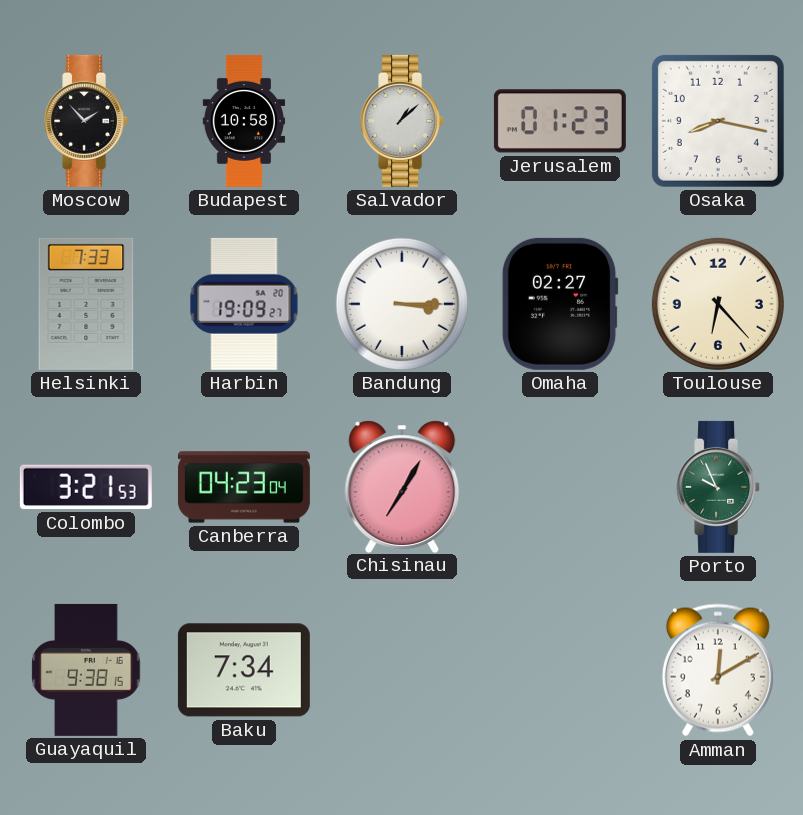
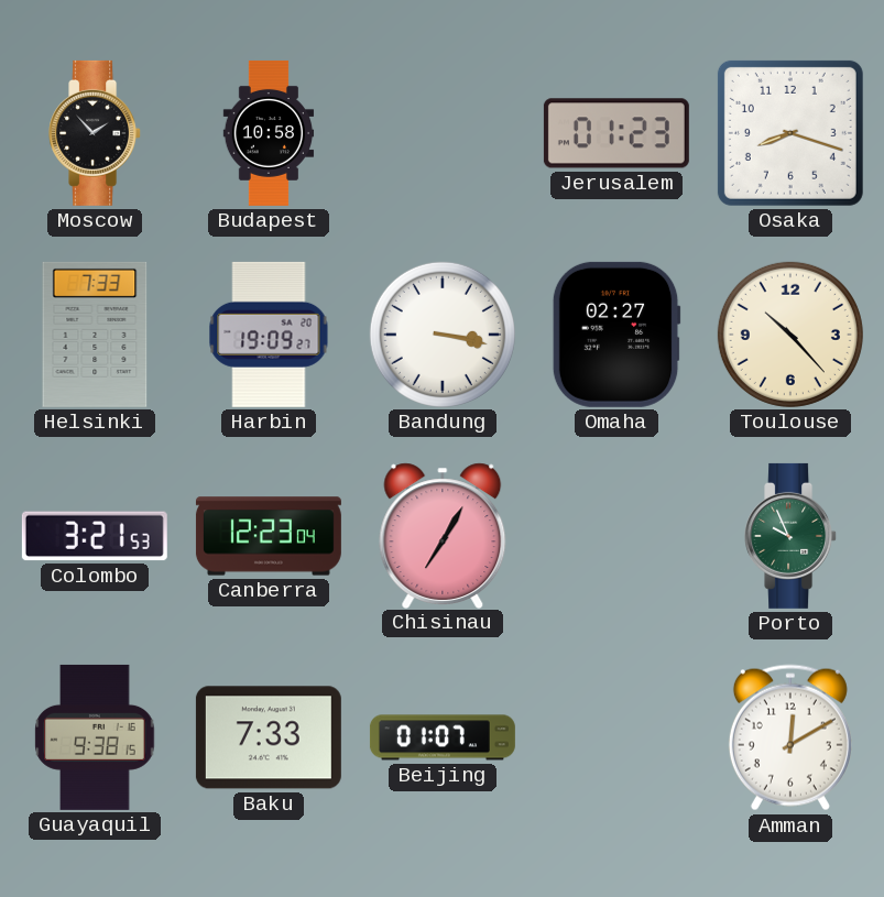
Salvador: 1:08 -> none
Osaka: 8:17 -> 8:18
Bandung: 3:15 -> 3:17
Toulouse: 6:23 -> 10:23
Canberra: 04:23 -> 12:23
Baku: 7:34 -> 7:33
Beijing: none -> 01:07
